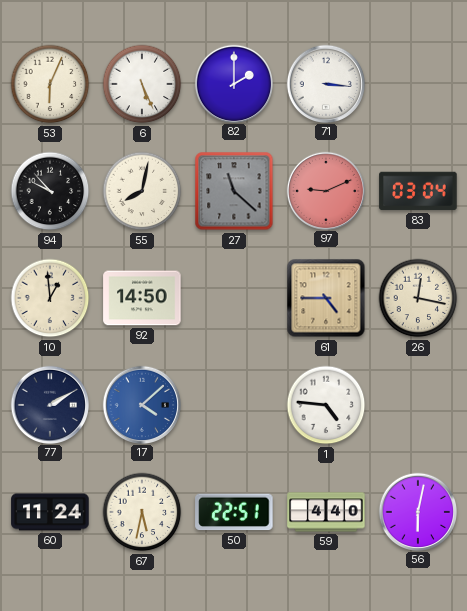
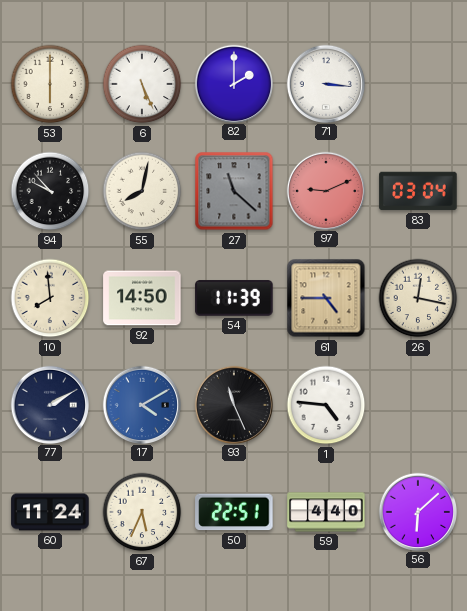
53: 6:04 -> 6:00
10: 12:59 -> 7:59
54: none -> 11:39
17: 4:08 -> 4:10
93: none -> 11:26
67: 5:32 -> 5:34
56: 6:02 -> 6:08
